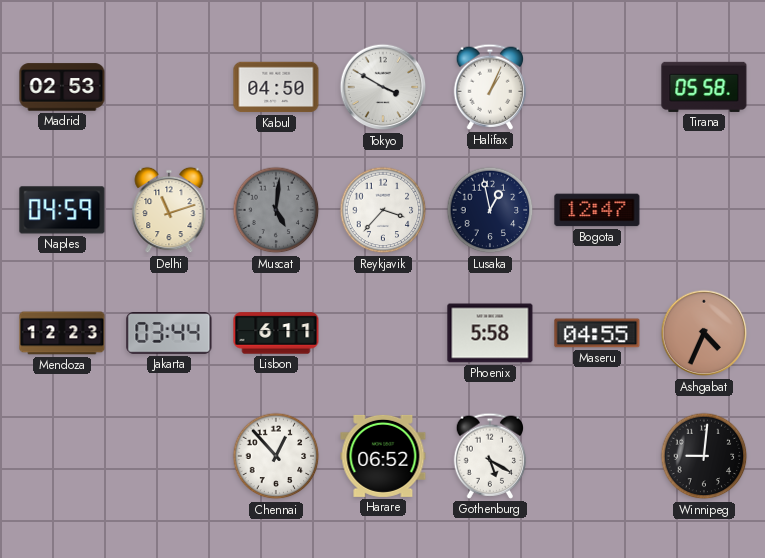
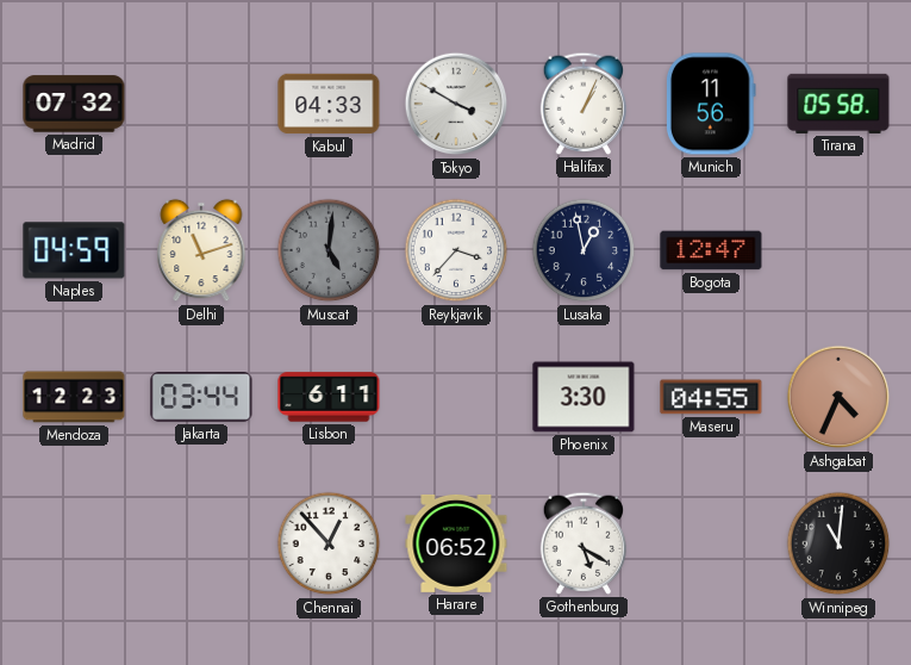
Madrid: 02:53 -> 07:32
Kabul: 04:50 -> 04:33
Munich: none -> 11:56
Phoenix: 5:58 -> 3:30
Winnipeg: 9:01 -> 11:01
